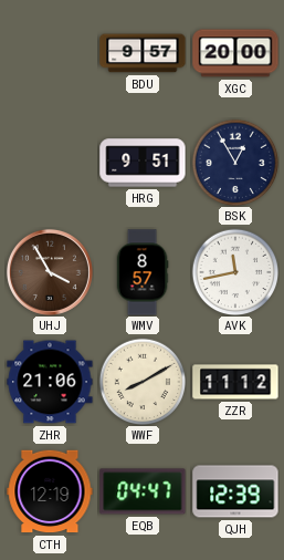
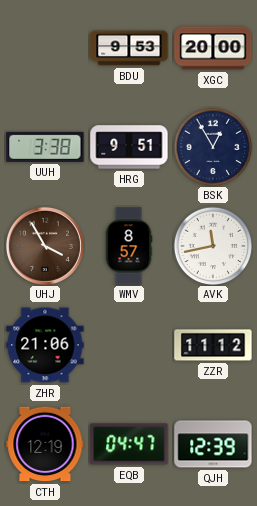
BDU: 9:57 -> 9:53
UUH: none -> 3:38
WWF: 8:10 -> none
